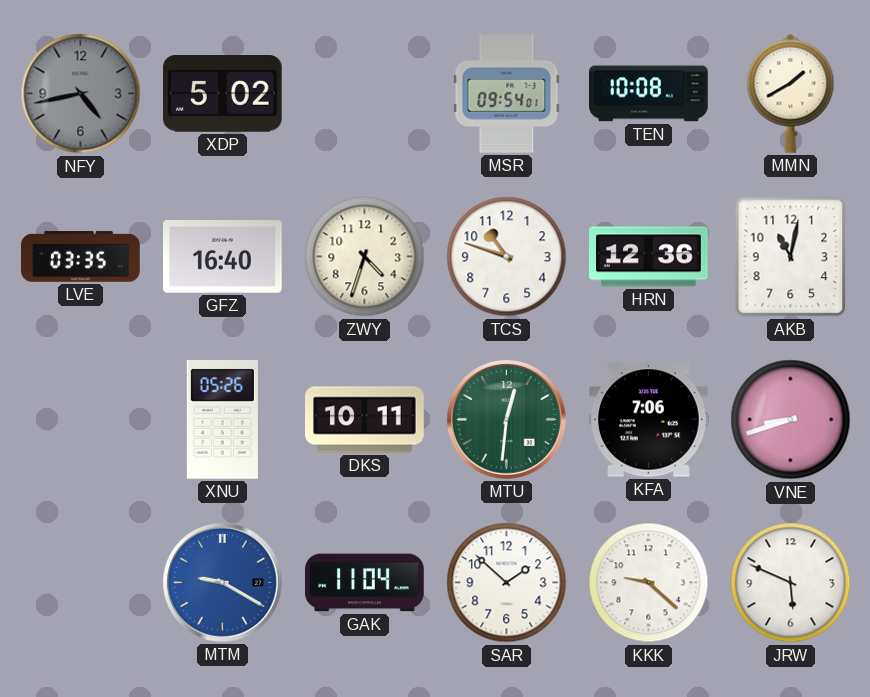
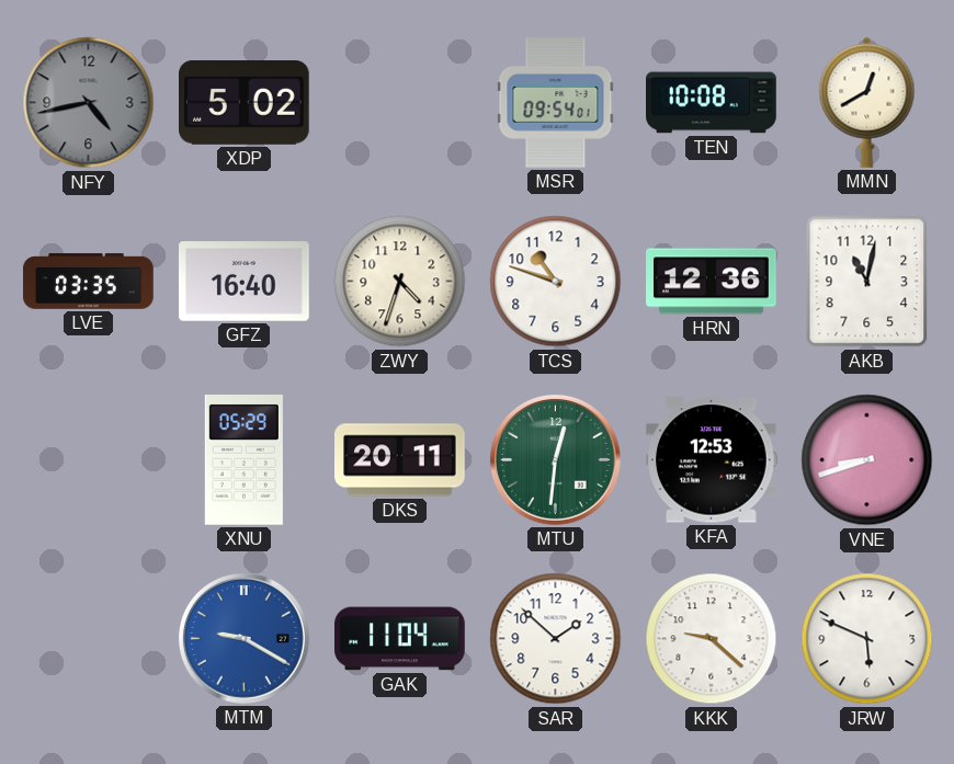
MMN: 1:40 -> 12:40
XNU: 05:26 -> 05:29
DKS: 10:11 -> 20:11
KFA: 7:06 -> 12:53
